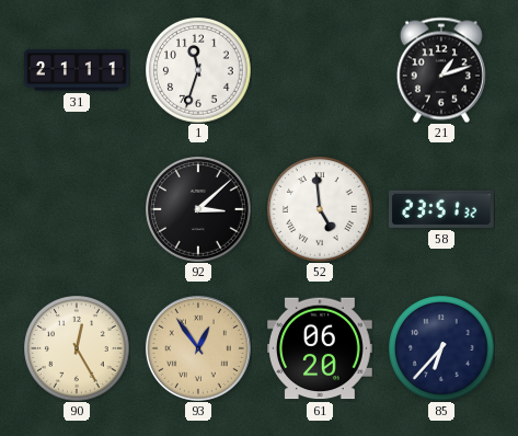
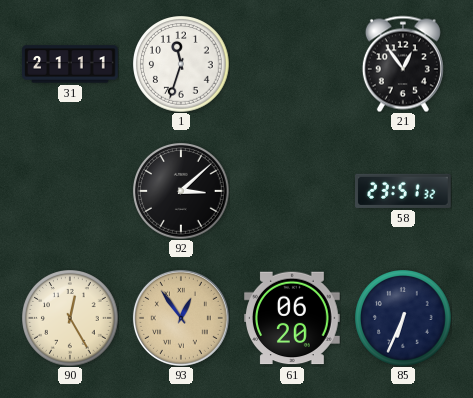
21: 1:12 -> 12:54
52: 4:59 -> none
85: 6:37 -> 6:34
